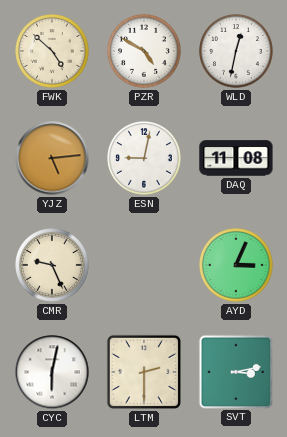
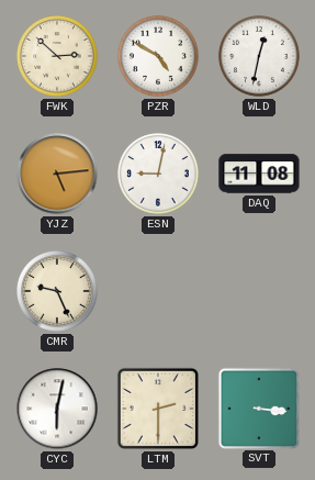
FWK: 4:52 -> 2:52
AYD: 3:04 -> none
SVT: 3:13 -> 3:16
